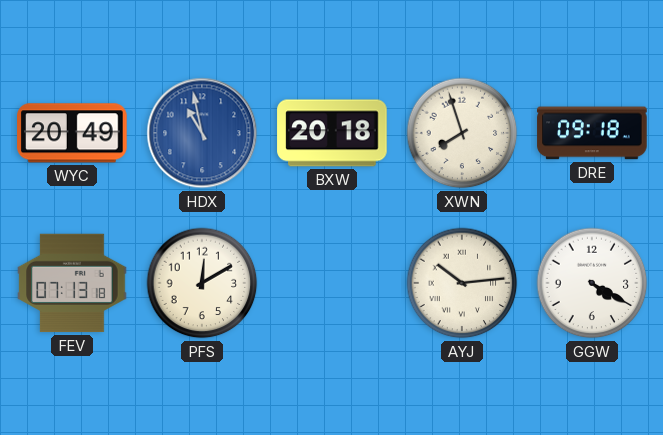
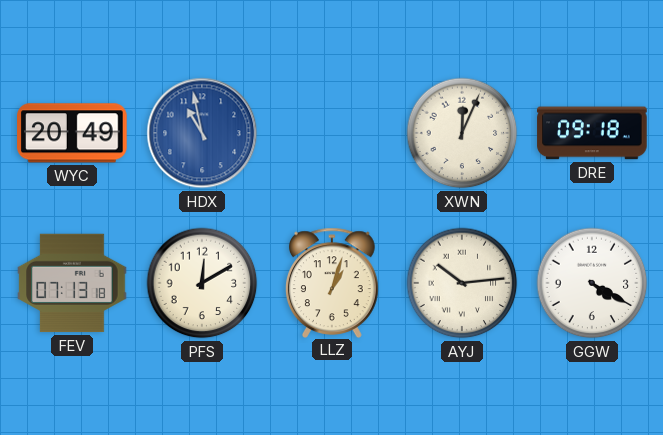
BXW: 20:18 -> none
XWN: 7:57 -> 12:04
LLZ: none -> 1:03
